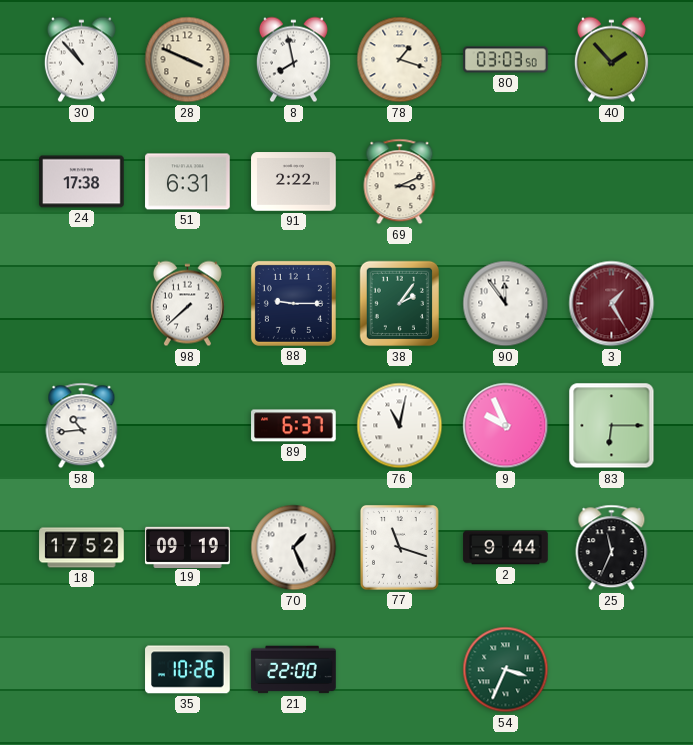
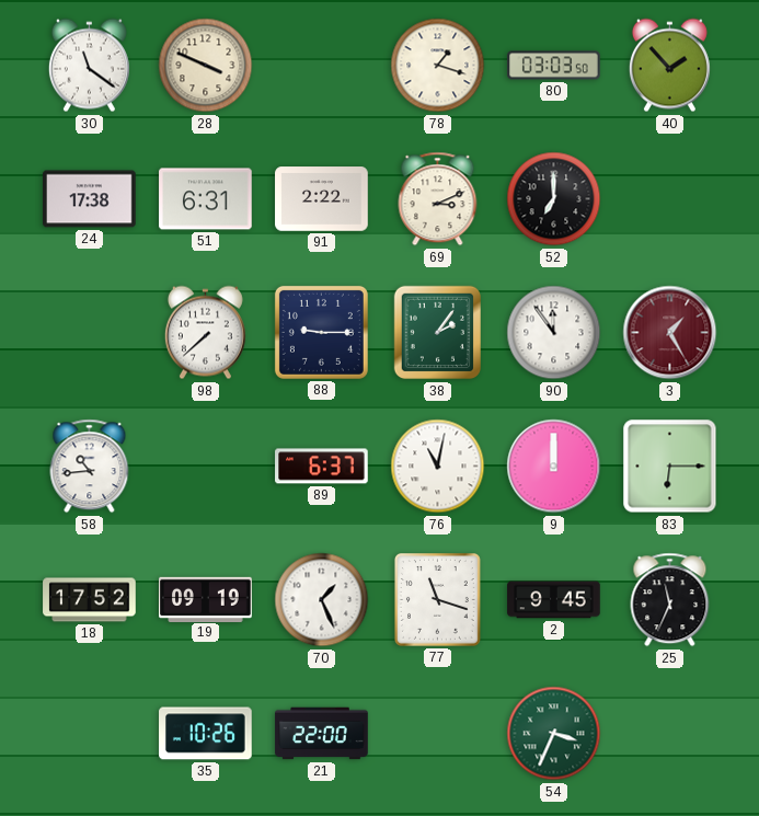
30: 10:53 -> 11:21
8: 7:58 -> none
52: none -> 7:00
9: 9:56 -> 12:00
2: 9:44 -> 9:45
